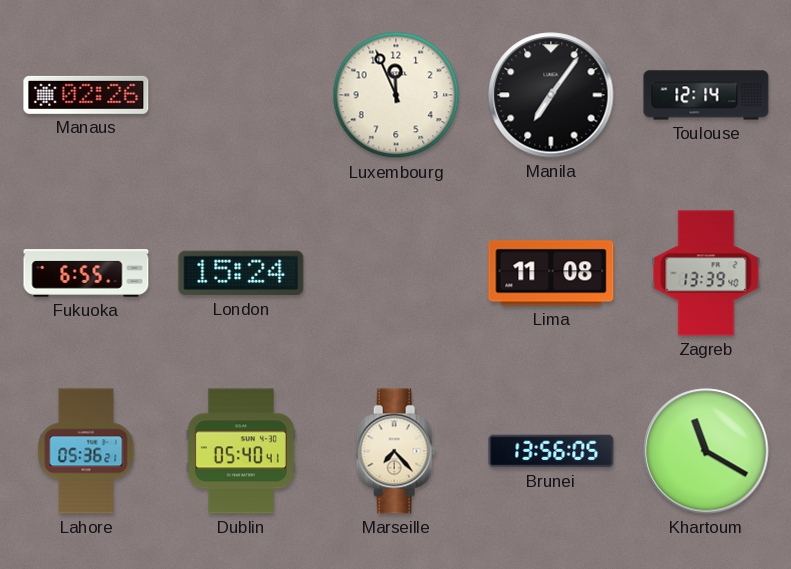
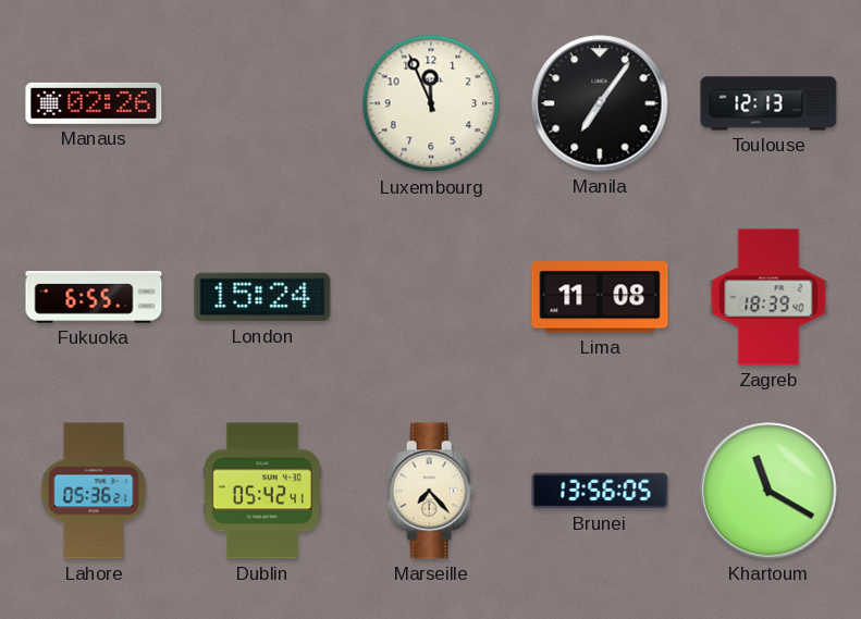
Toulouse: 12:14 -> 12:13
Zagreb: 13:39 -> 18:39
Dublin: 05:40 -> 05:42
